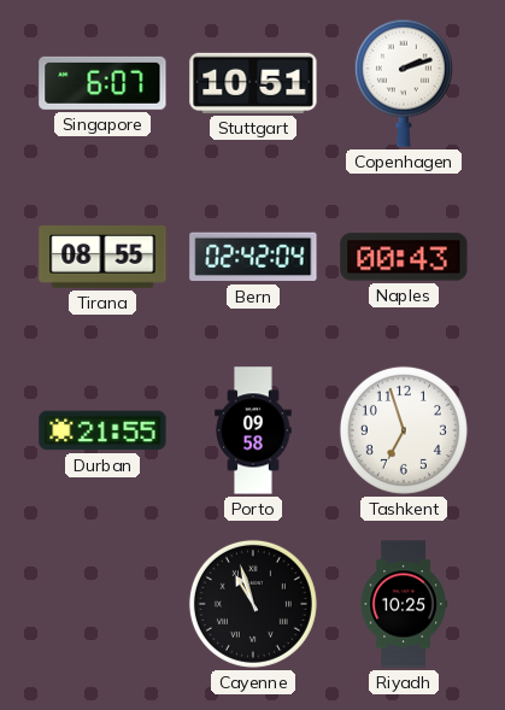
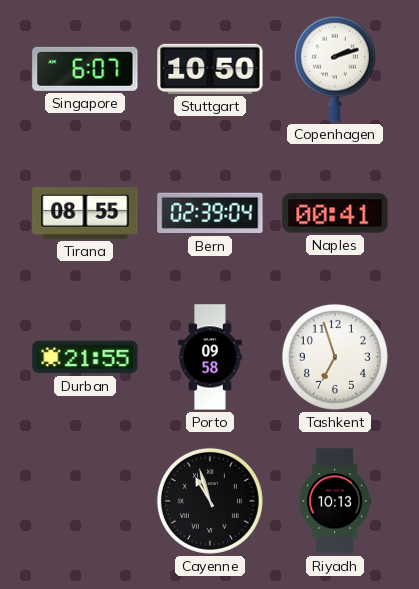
Stuttgart: 10:51 -> 10:50
Bern: 02:42 -> 02:39
Naples: 00:43 -> 00:41
Riyadh: 10:25 -> 10:13
